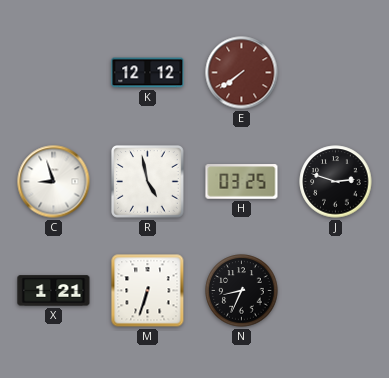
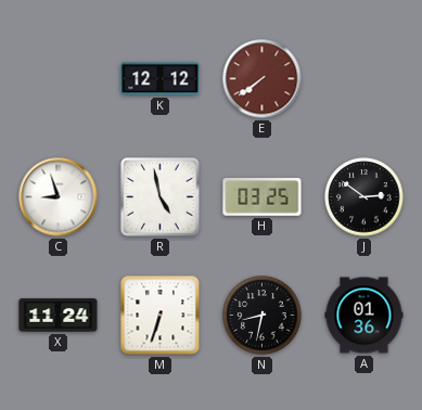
J: 2:48 -> 2:51
X: 1:21 -> 11:24
N: 8:34 -> 8:32
A: none -> 01:36
